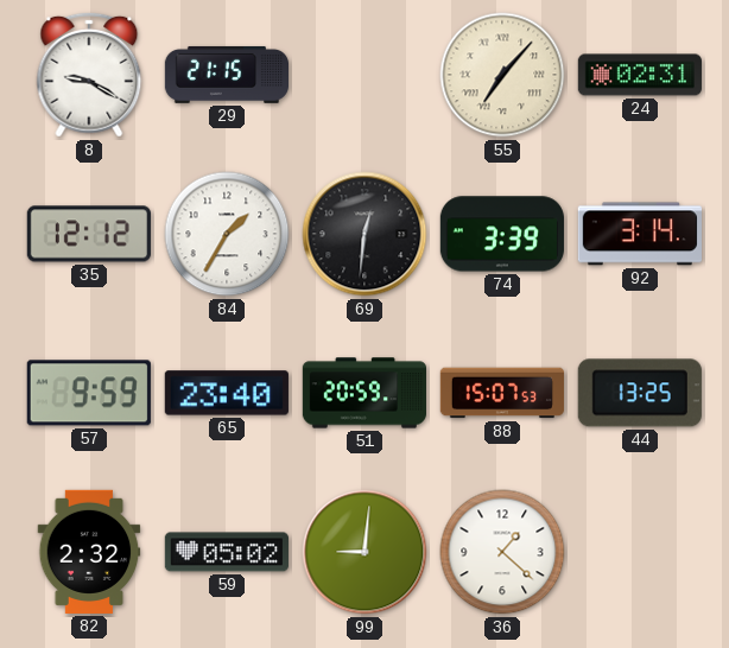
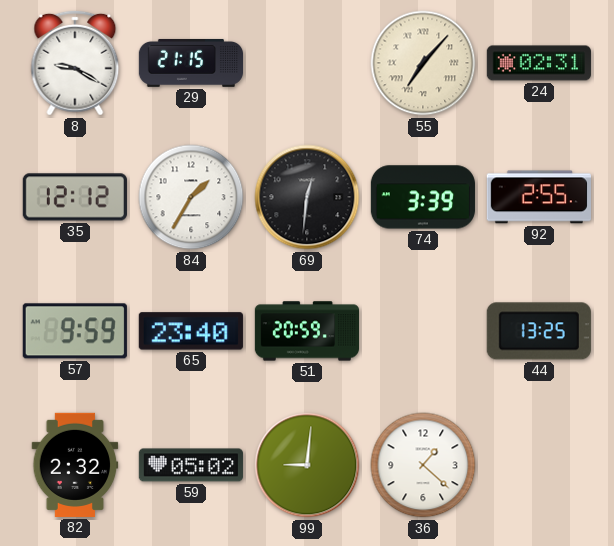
92: 3:14 -> 2:55
88: 15:07 -> none
